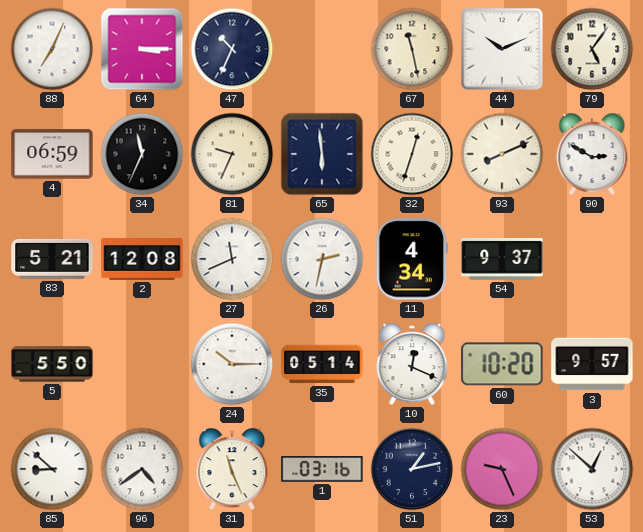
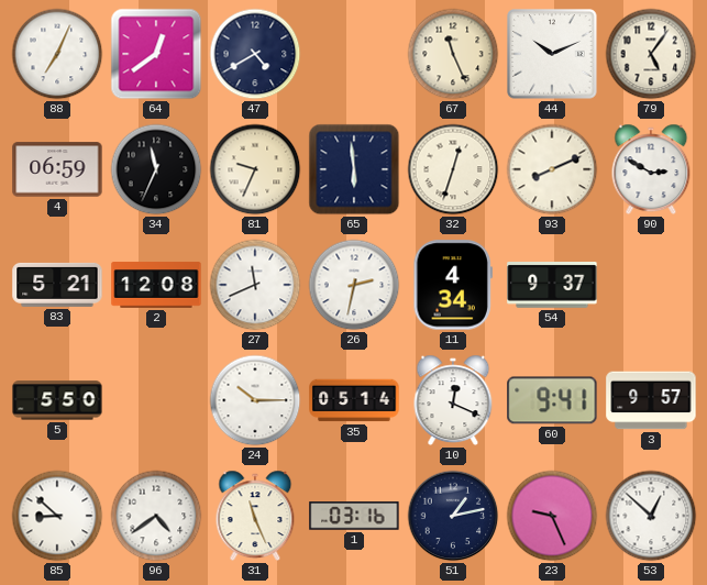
64: 3:15 -> 12:39
47: 10:34 -> 4:40
67: 11:28 -> 11:26
60: 10:20 -> 9:41
